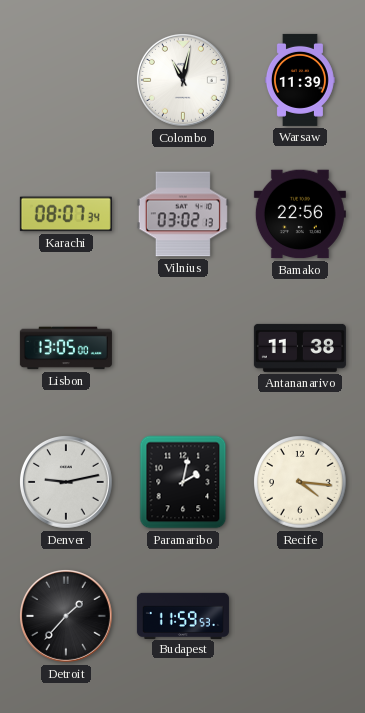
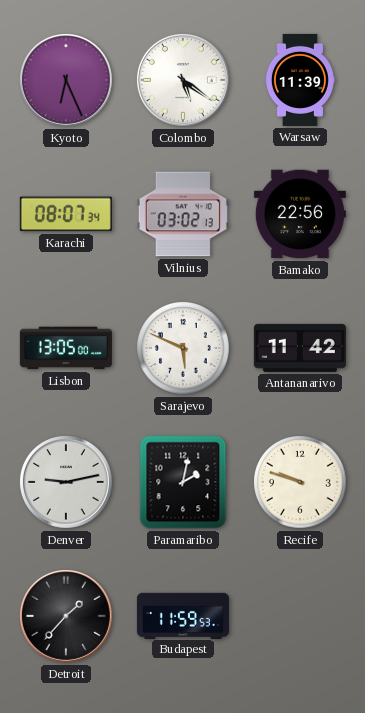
Kyoto: none -> 6:26
Colombo: 11:02 -> 5:21
Sarajevo: none -> 5:49
Antananarivo: 11:38 -> 11:42
Recife: 4:16 -> 9:48
